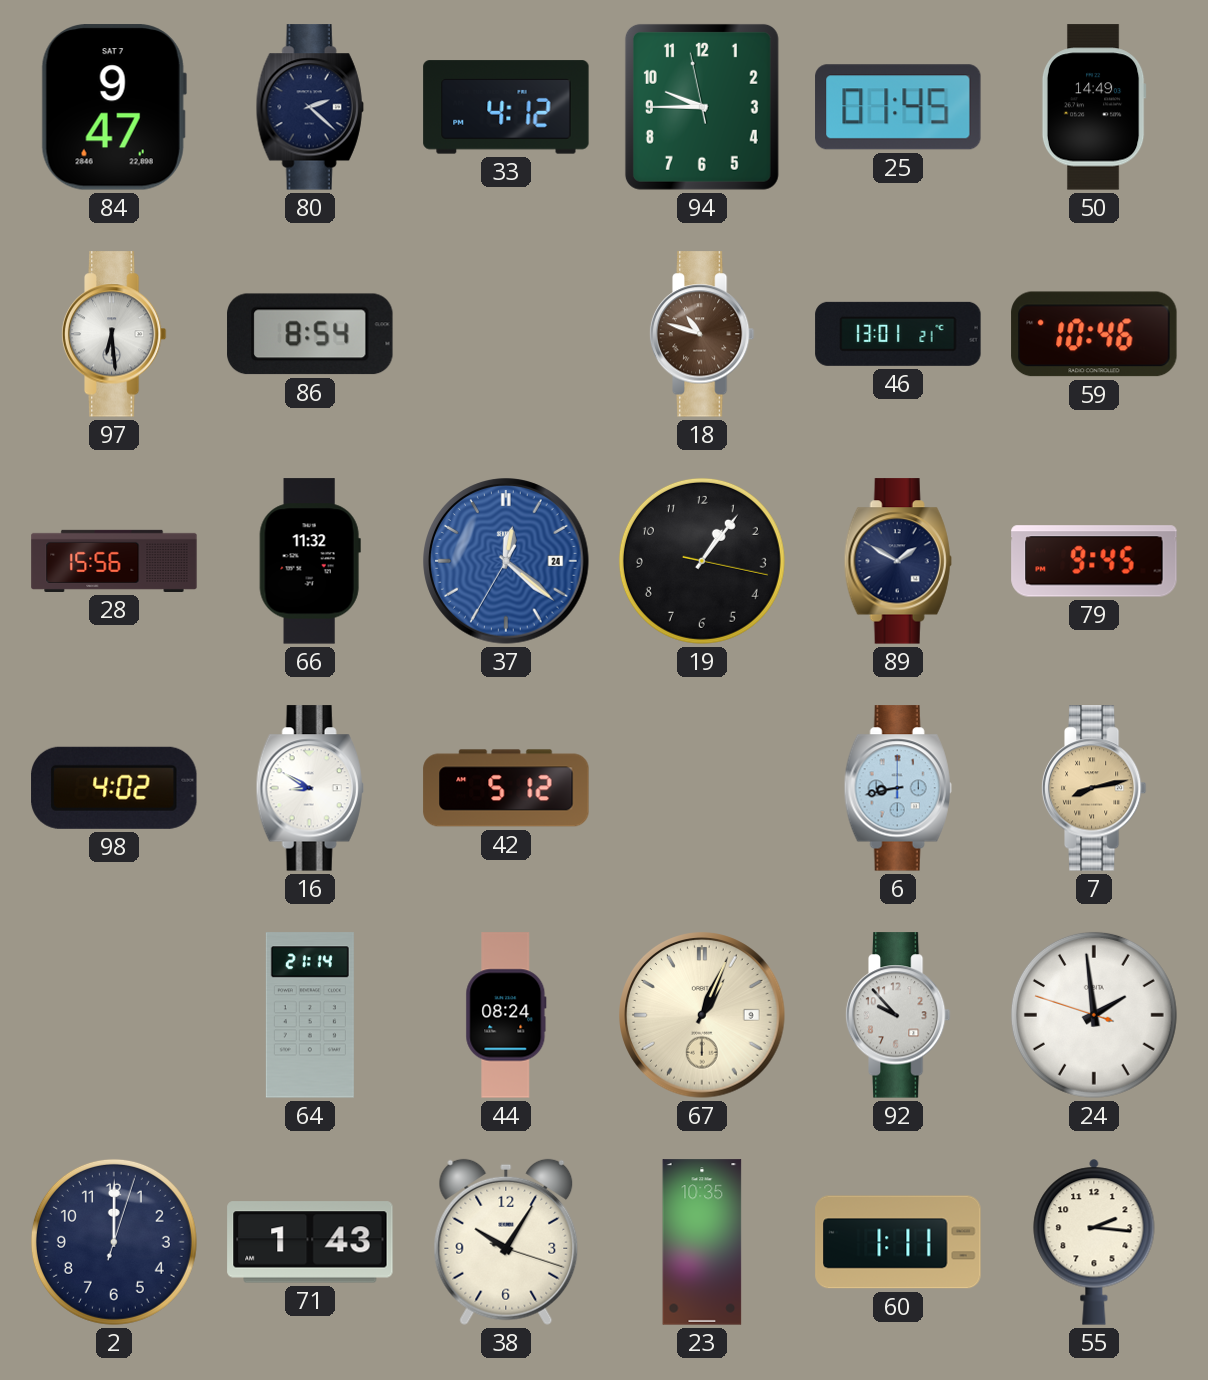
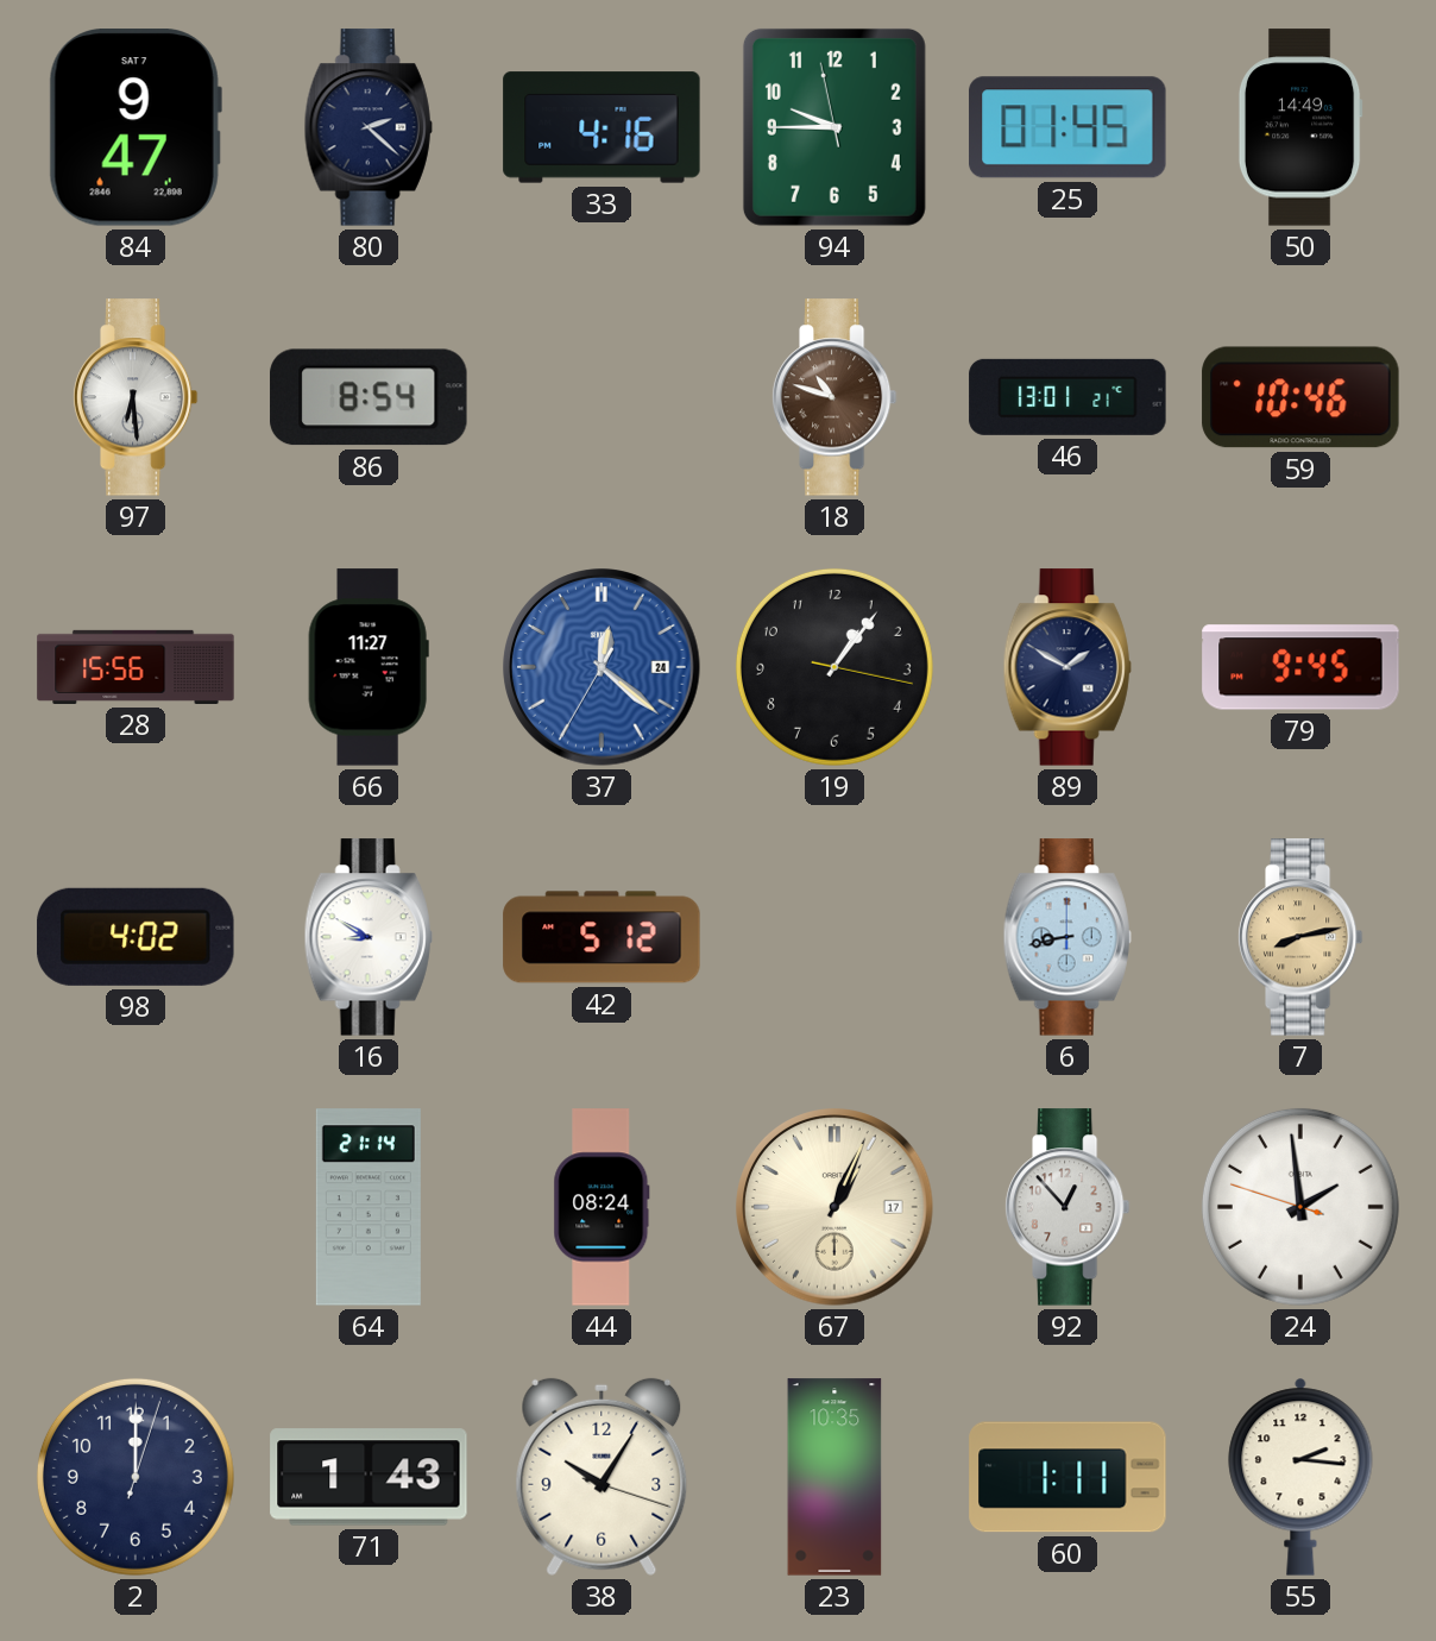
33: 4:12 -> 4:16
66: 11:32 -> 11:27
67 date: 9 -> 17
92: 9:53 -> 12:53
